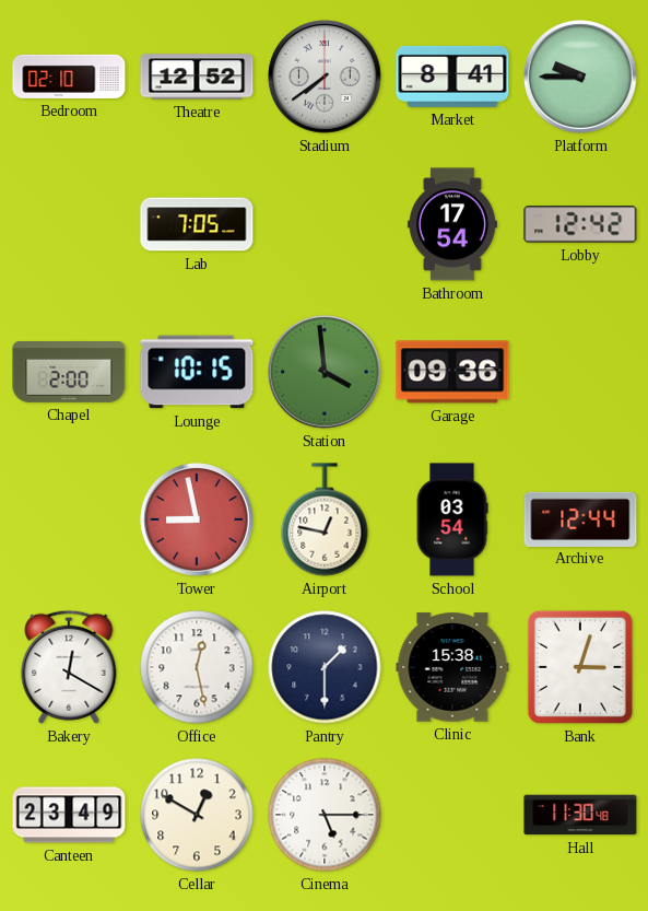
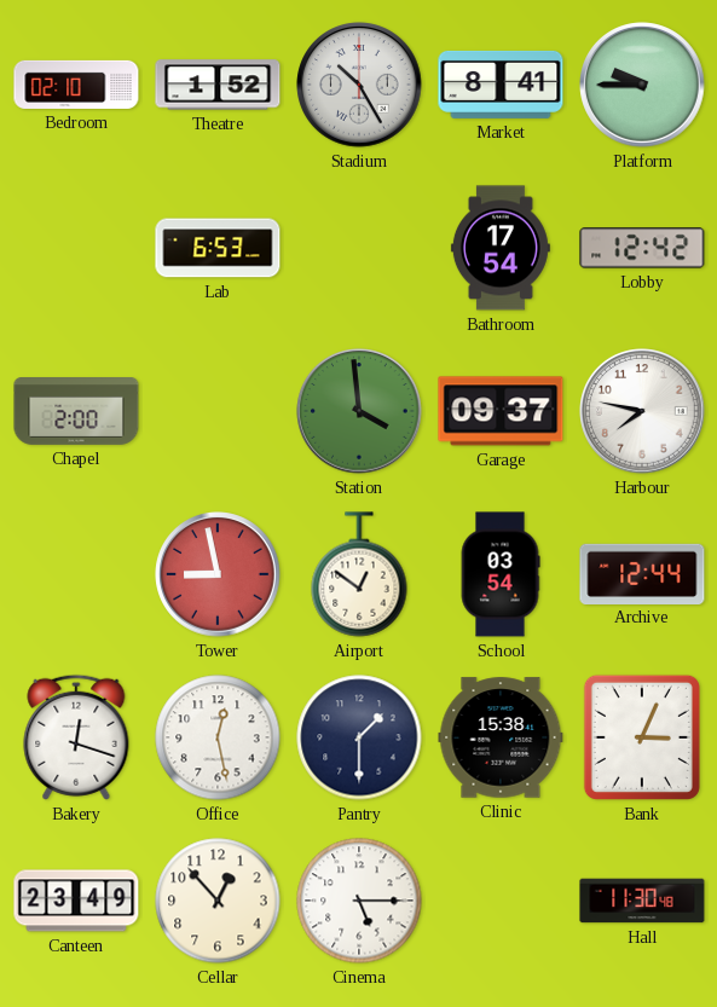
Theatre: 12:52 -> 1:52
Stadium: 7:39 -> 10:25
Lab: 7:05 -> 6:53
Lounge: 10:15 -> none
Garage: 09:36 -> 09:37
Harbour: none -> 7:47
Airport: 12:47 -> 12:51
Bakery: 12:20 -> 12:18
Bank: 3:03 -> 3:04
Cellar: 12:50 -> 12:53
